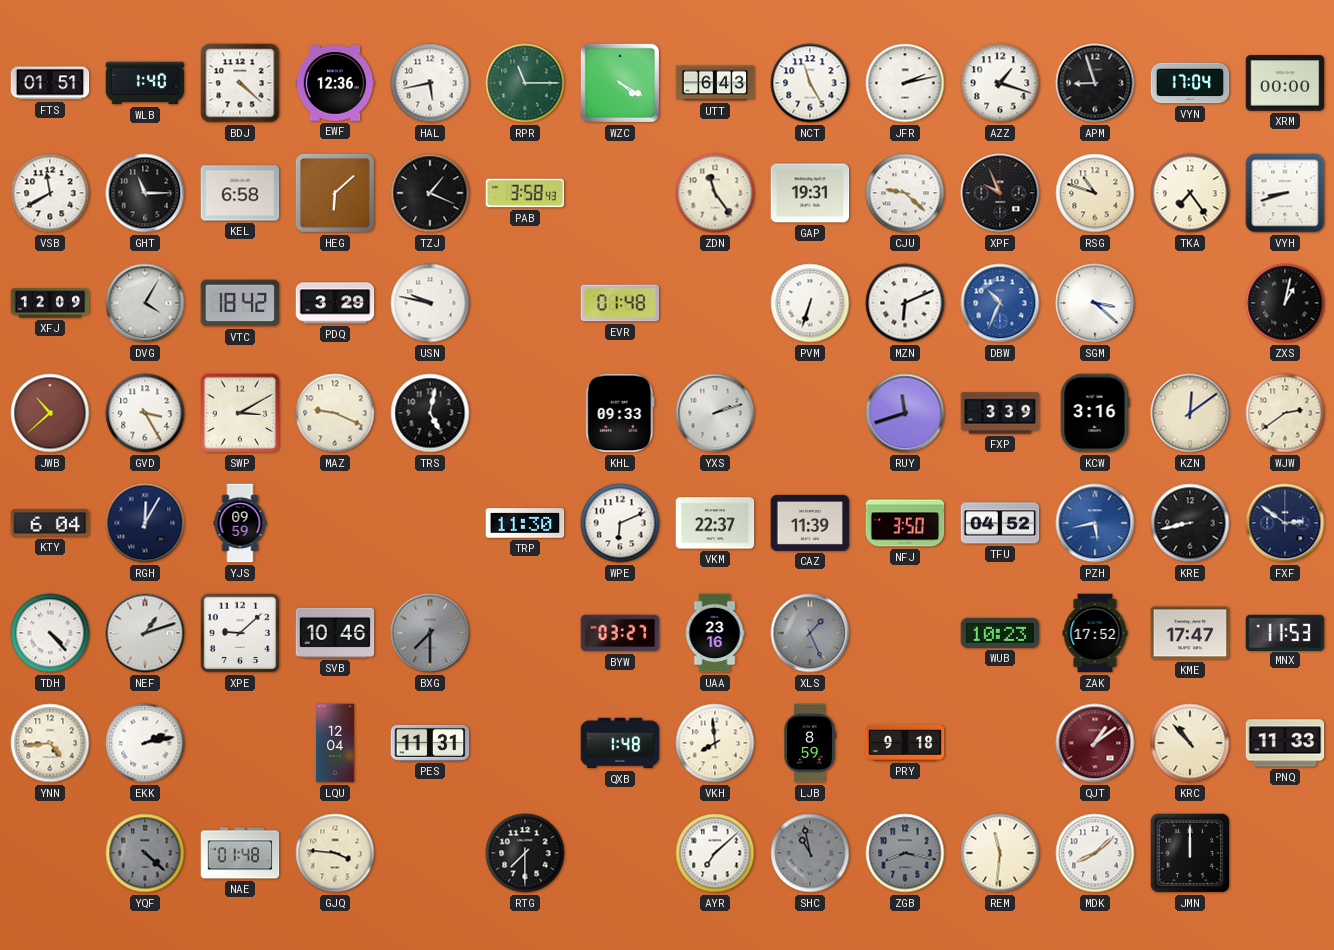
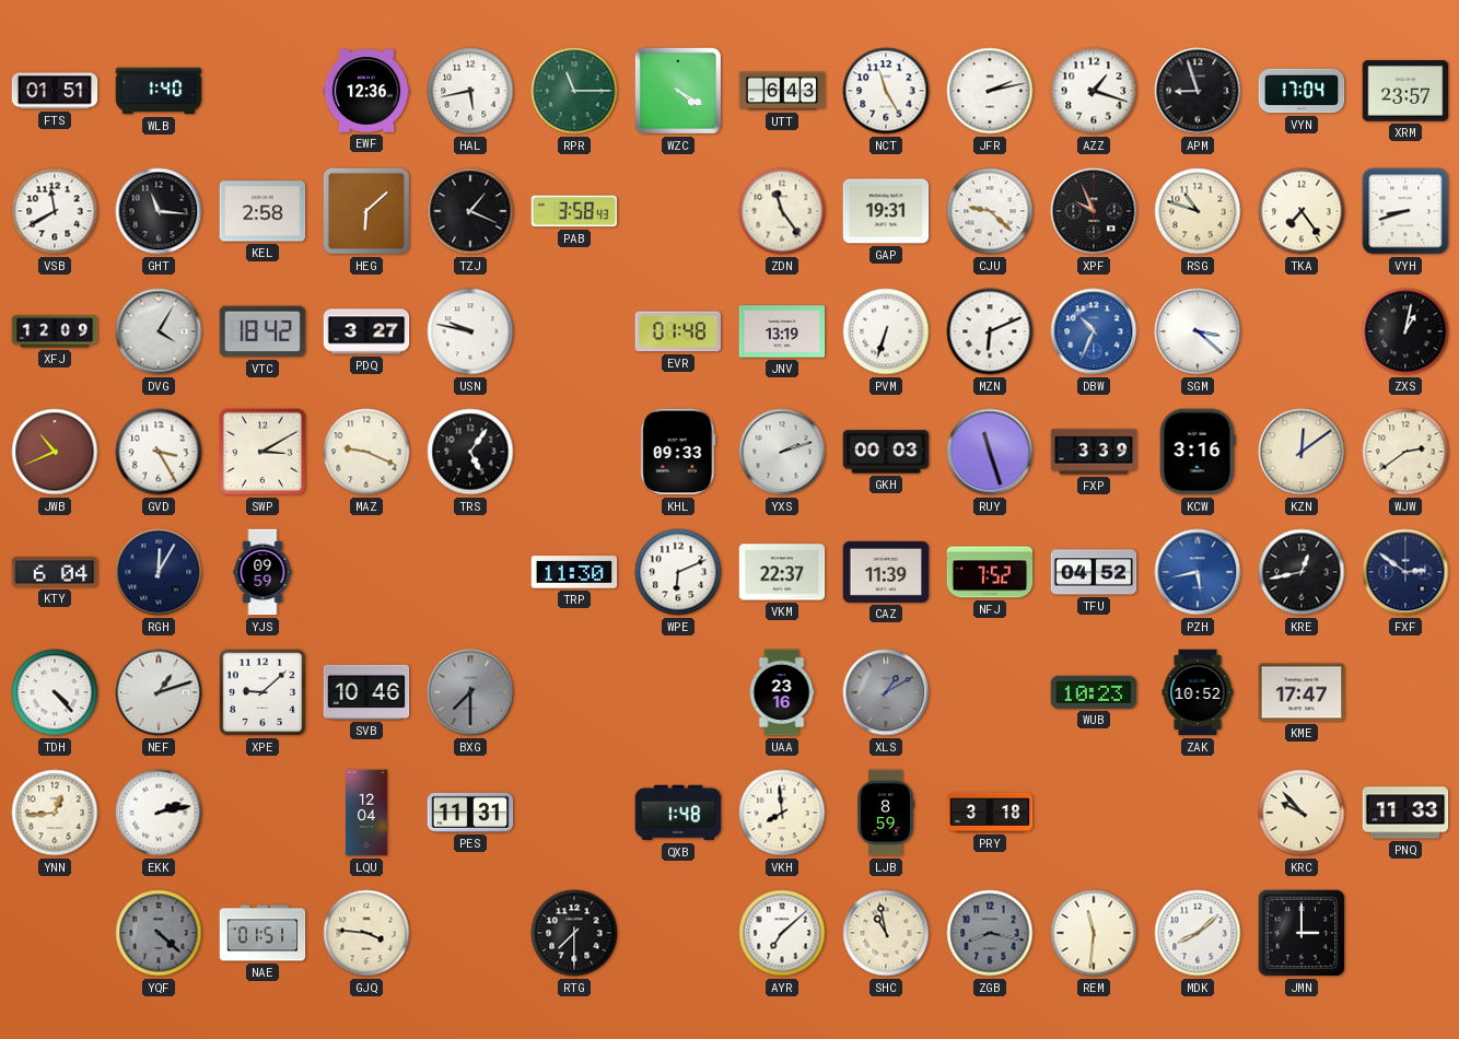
BDJ: 4:22 -> none
XRM: 00:00 -> 23:57
GHT: 11:15 -> 11:16
KEL: 6:58 -> 2:58
PDQ: 3:29 -> 3:27
JNV: none -> 13:19
JWB: 10:38 -> 10:41
TRS: 5:02 -> 5:06
GKH: none -> 00:03
RUY: 11:42 -> 11:27
NFJ: 3:50 -> 7:52
KRE: 8:43 -> 12:43
BYW: 03:27 -> none
XLS: 1:26 -> 1:10
ZAK: 17:52 -> 10:52
MNX: 11:53 -> none
YNN: 4:44 -> 12:44
PRY: 9:18 -> 3:18
QJT: 1:09 -> none
KRC: 10:53 -> 9:53
NAE: 01:48 -> 01:51
SHC dial: grey -> cream
JMN: 12:00 -> 3:00
